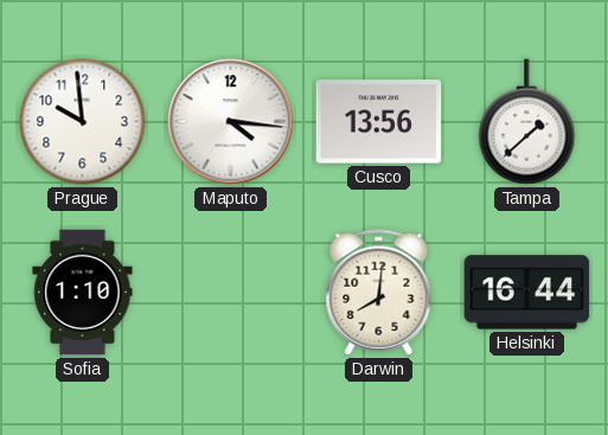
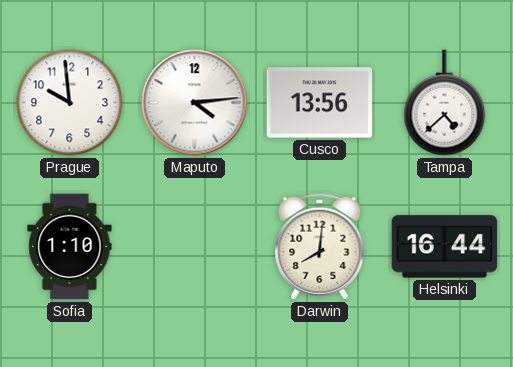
Maputo: 4:16 -> 4:14
Tampa: 1:38 -> 4:38
